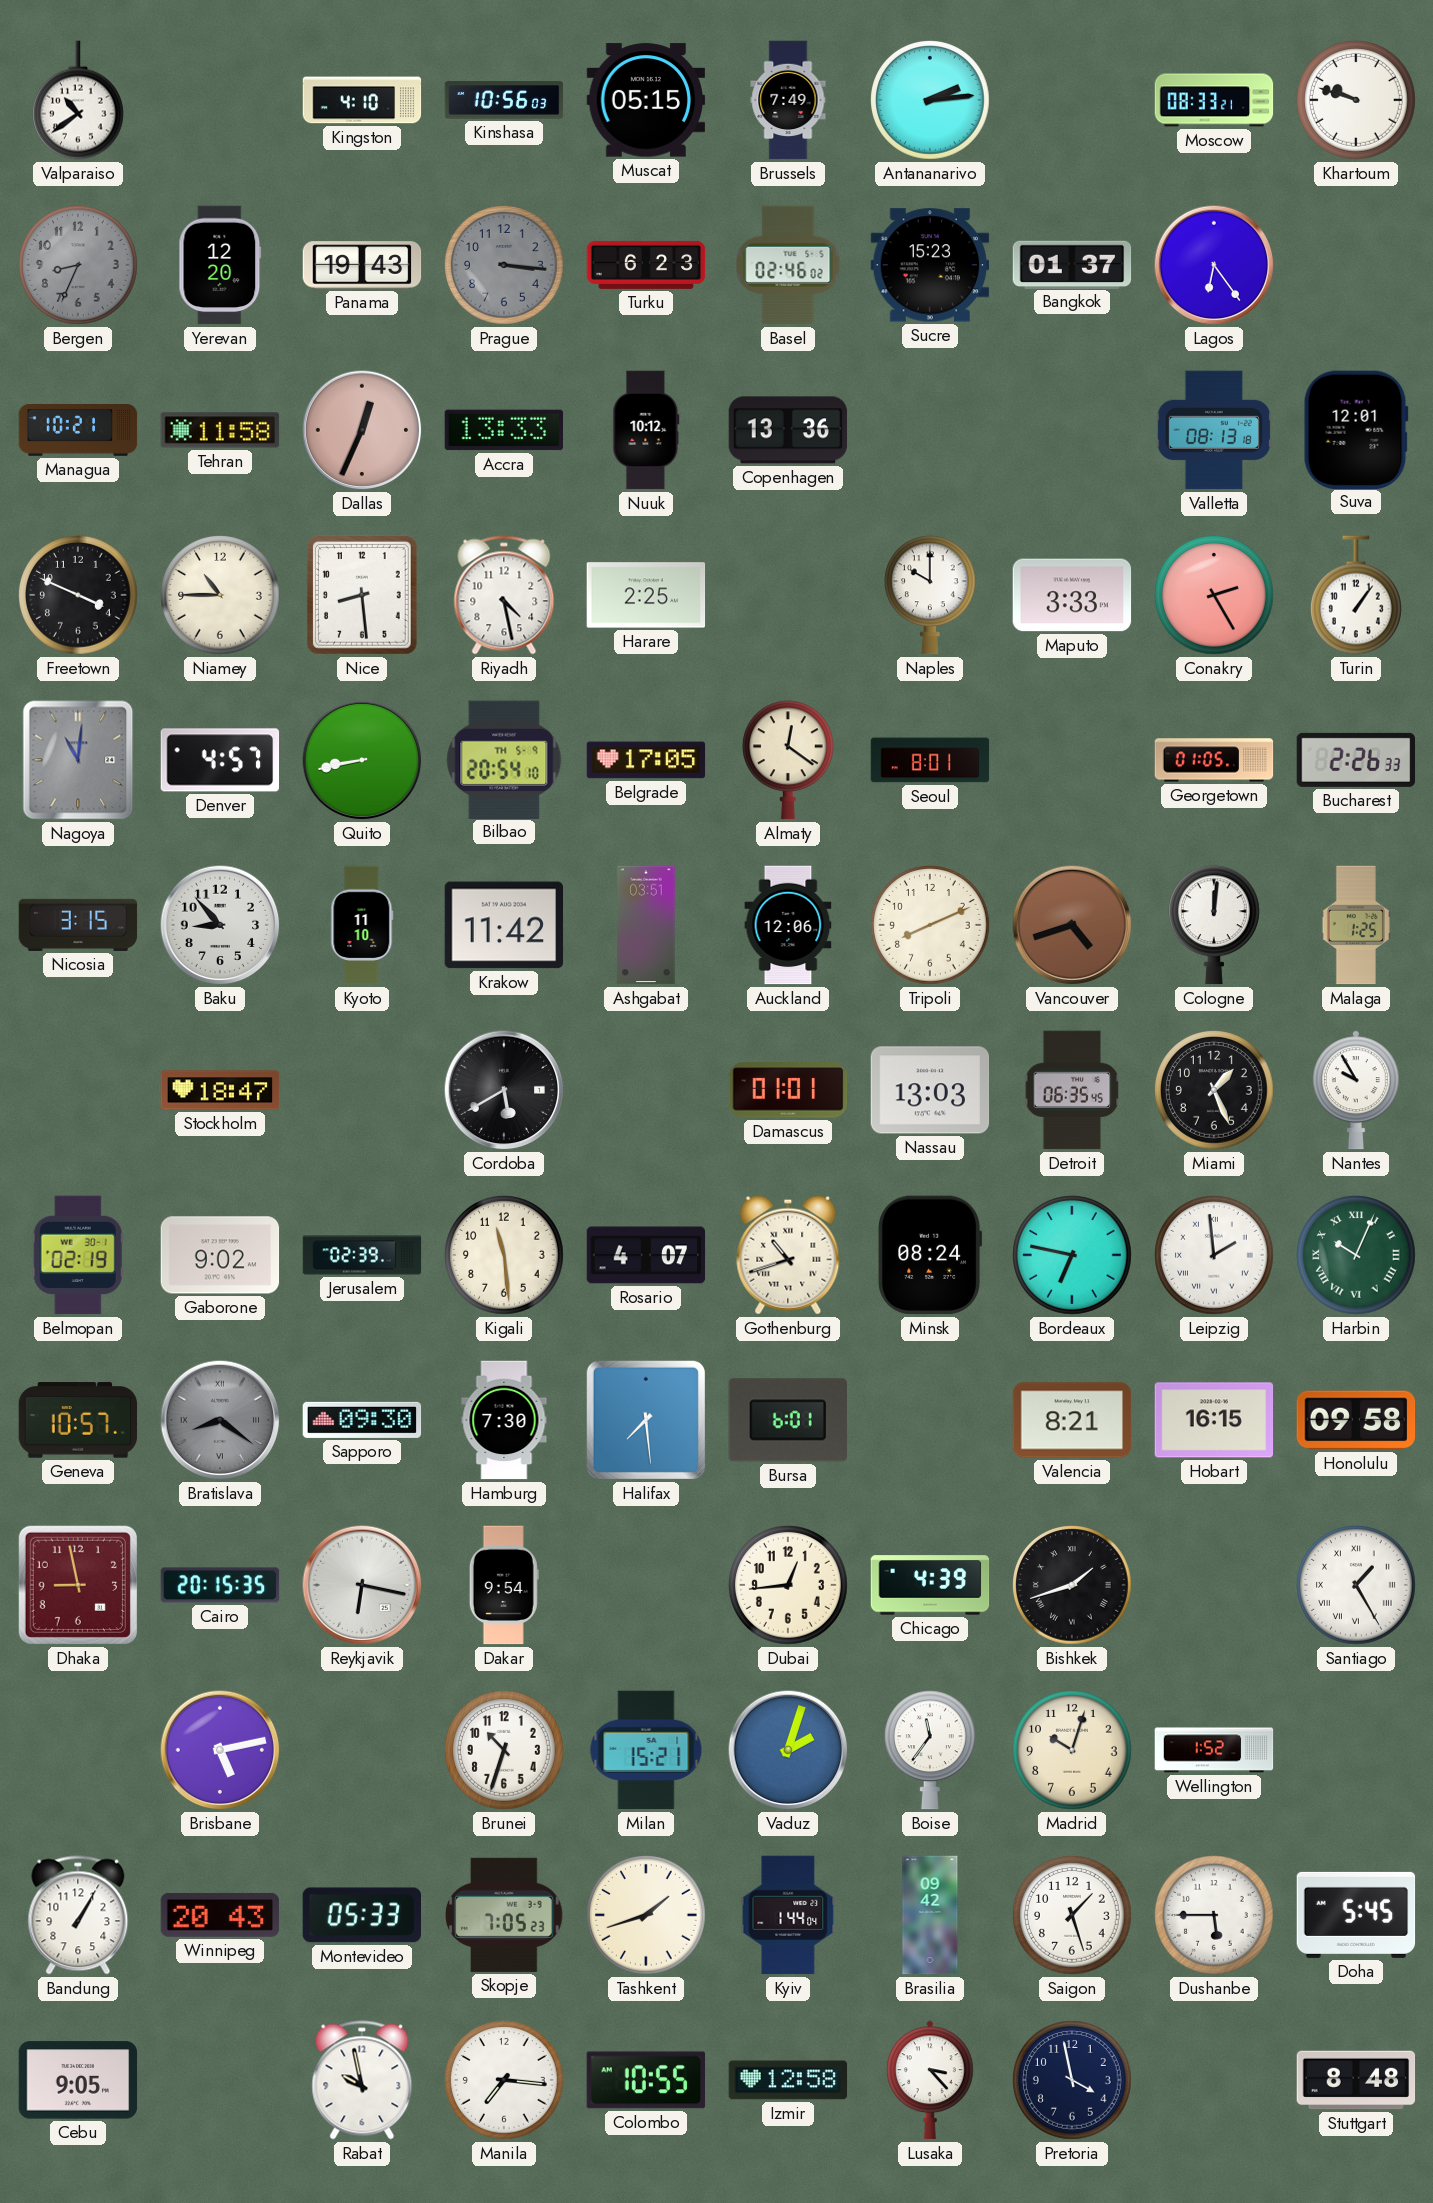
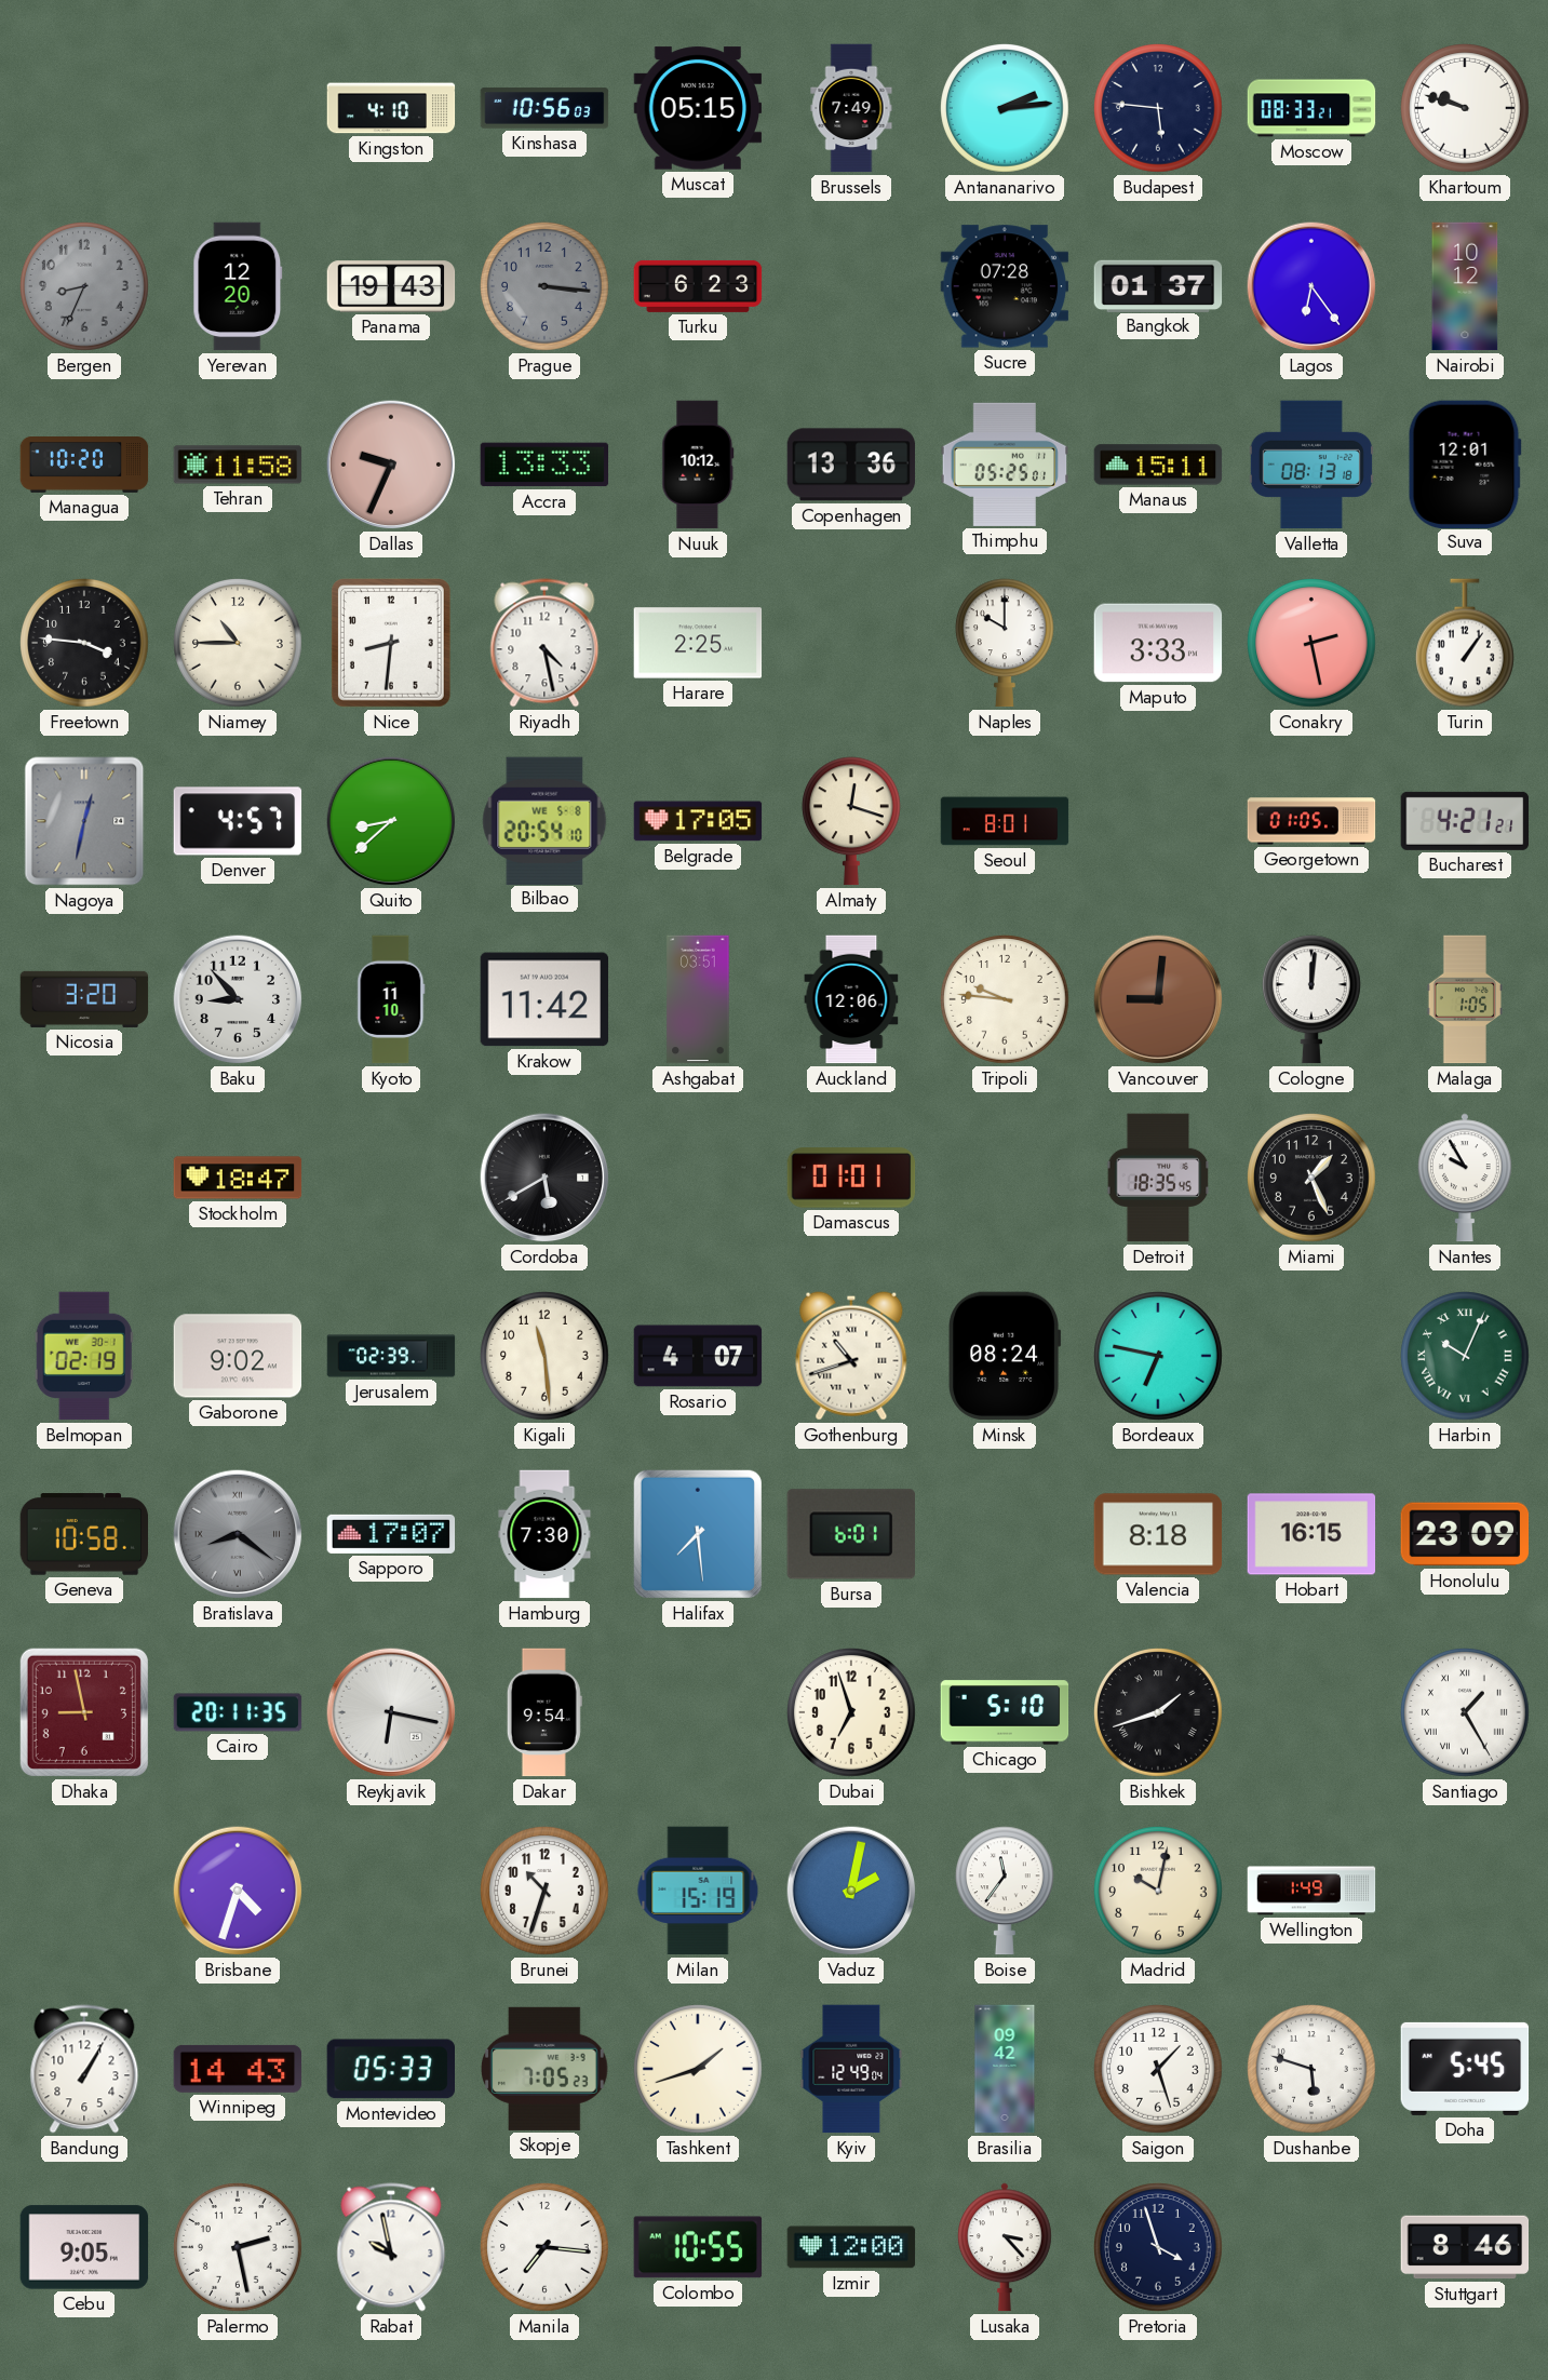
Valparaiso: 10:39 -> none
Budapest: none -> 5:46
Basel: 02:46 -> none
Sucre: 15:23 -> 07:28
Nairobi: none -> 10:12
Managua: 10:21 -> 10:20
Dallas: 12:34 -> 9:34
Thimphu: none -> 05:25
Manaus: none -> 15:11
Freetown: 3:49 -> 3:46
Nice: 8:29 -> 8:31
Conakry: 2:25 -> 2:28
Nagoya: 11:01 -> 12:32
Quito: 8:43 -> 8:38
Bilbao date: TH 5-9 -> WE 5-8
Almaty: 12:21 -> 12:18
Bucharest: 2:26 -> 4:21
Nicosia: 3:15 -> 3:20
Tripoli: 8:11 -> 9:46
Vancouver: 4:42 -> 9:01
Malaga: 1:25 -> 1:05
Nassau: 13:03 -> none
Detroit: 06:35 -> 18:35
Leipzig: 1:59 -> none
Geneva: 10:57 -> 10:58
Sapporo: 09:30 -> 17:07
Valencia: 8:21 -> 8:18
Honolulu: 09:58 -> 23:09
Cairo: 20:15 -> 20:11
Dubai: 12:44 -> 6:57
Chicago: 4:39 -> 5:10
Brisbane: 5:13 -> 4:33
Milan: 15:21 -> 15:19
Vaduz: 2:03 -> 2:02
Madrid: 10:03 -> 10:02
Wellington: 1:52 -> 1:49
Winnipeg: 20:43 -> 14:43
Kyiv: 1:44 -> 12:49
Dushanbe: 5:45 -> 5:48
Palermo: none -> 2:28
Izmir: 12:58 -> 12:00
Pretoria: 3:58 -> 3:57
Stuttgart: 8:48 -> 8:46
